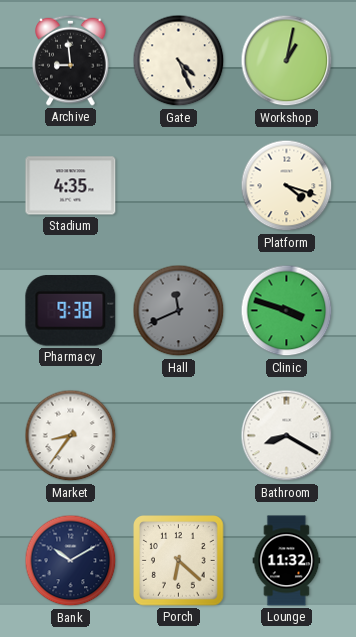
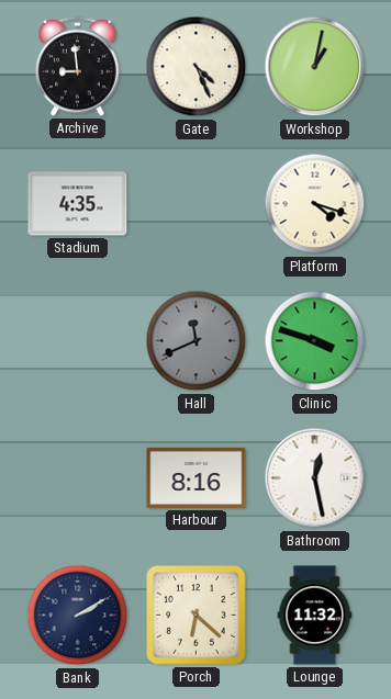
Pharmacy: 9:38 -> none
Market: 8:36 -> none
Harbour: none -> 8:16
Bathroom: 8:20 -> 12:28
Bank: 10:10 -> 2:10
